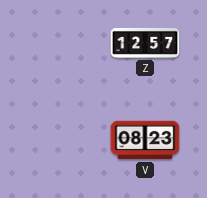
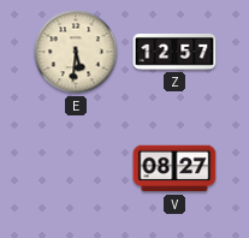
E: none -> 5:31
V: 08:23 -> 08:27
